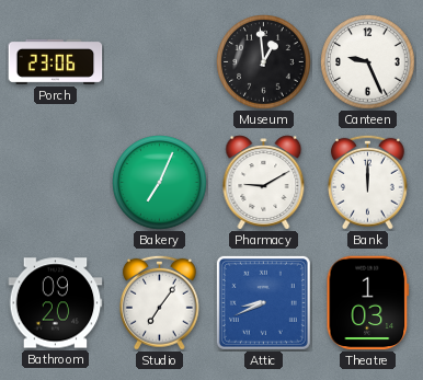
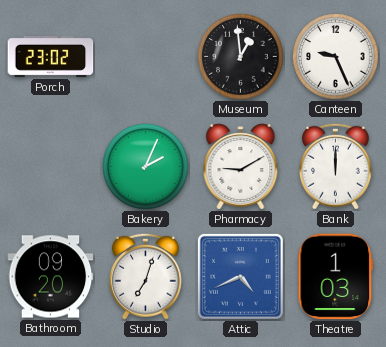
Porch: 23:06 -> 23:02
Bakery: 7:04 -> 2:04
Studio: 7:06 -> 7:03
Attic: 8:41 -> 4:41
